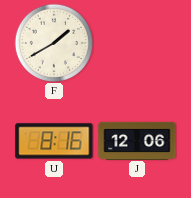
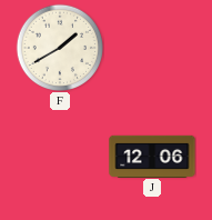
U: 8:16 -> none
